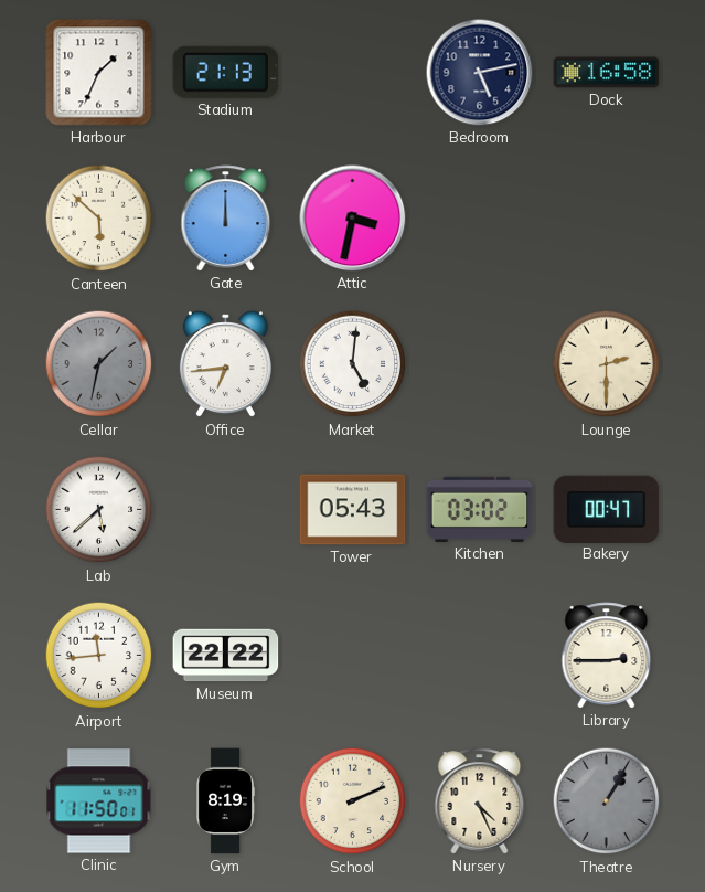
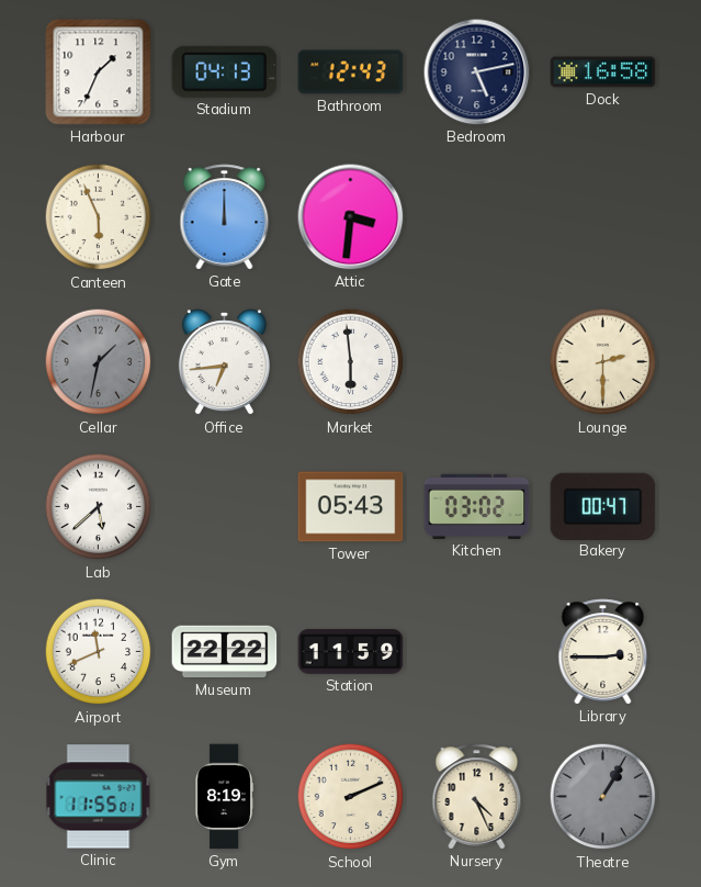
Stadium: 21:13 -> 04:13
Bathroom: none -> 12:43
Canteen: 5:52 -> 5:56
Attic: 3:32 -> 3:31
Market: 5:01 -> 5:59
Airport: 11:44 -> 11:41
Station: none -> 11:59
Clinic: 11:50 -> 11:55
